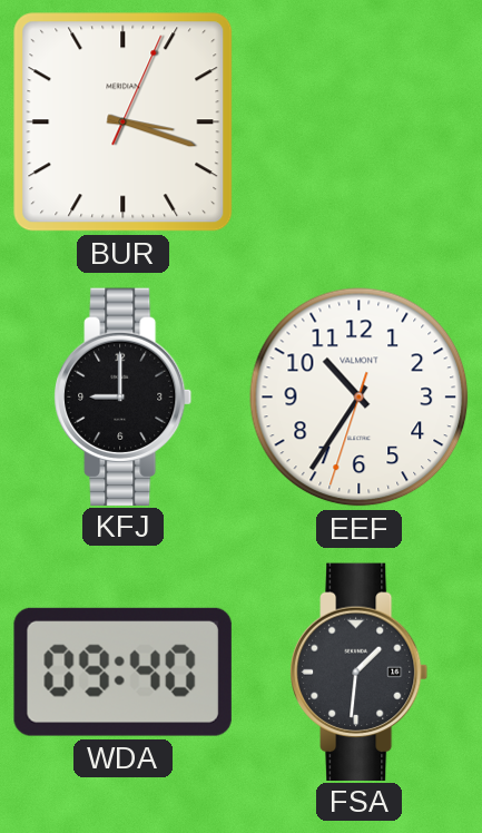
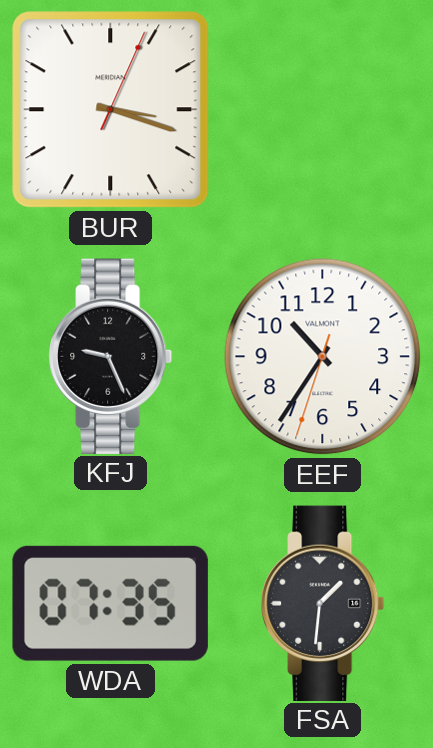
KFJ: 9:00 -> 9:26
WDA: 09:40 -> 07:35
